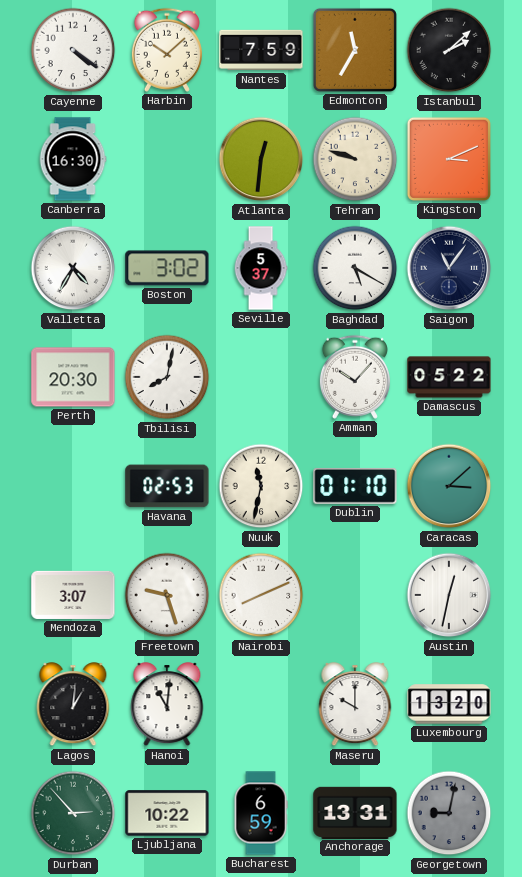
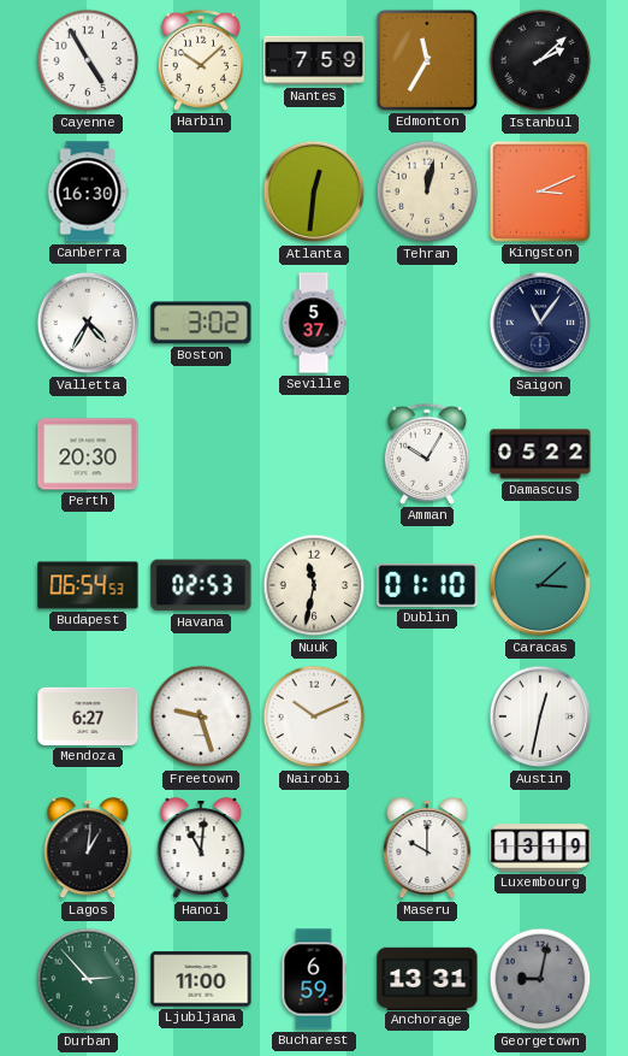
Cayenne: 4:21 -> 4:55
Tehran: 9:48 -> 12:02
Baghdad: 5:20 -> none
Tbilisi: 8:02 -> none
Amman: 10:07 -> 10:05
Budapest: none -> 06:54
Mendoza: 3:07 -> 6:27
Nairobi: 8:11 -> 10:11
Luxembourg: 13:20 -> 13:19
Ljubljana: 10:22 -> 11:00
